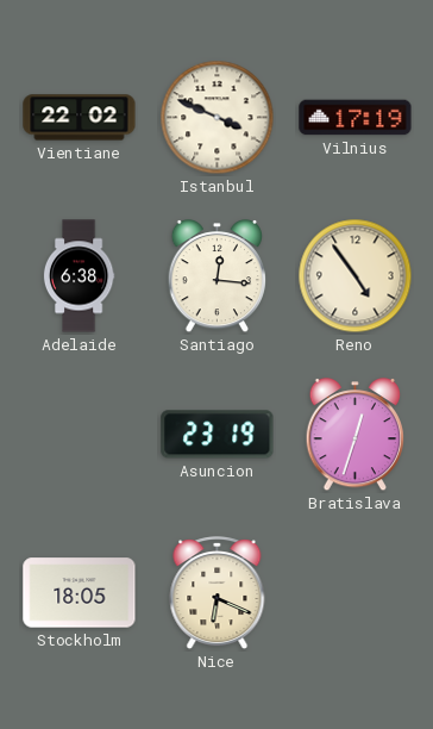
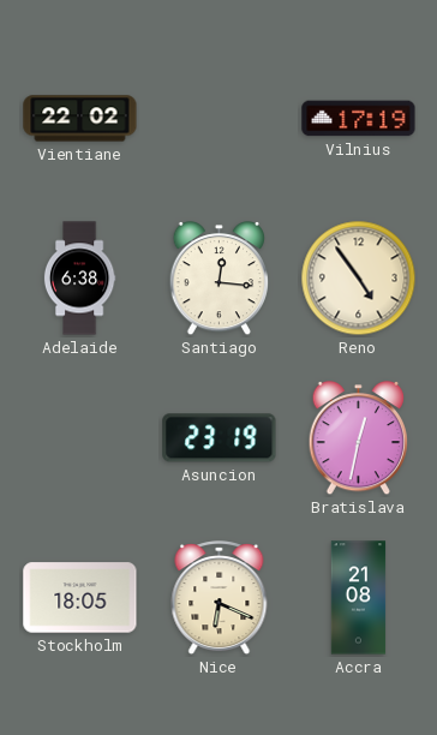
Istanbul: 3:49 -> none
Bratislava: 12:33 -> 12:32
Accra: none -> 21:08
